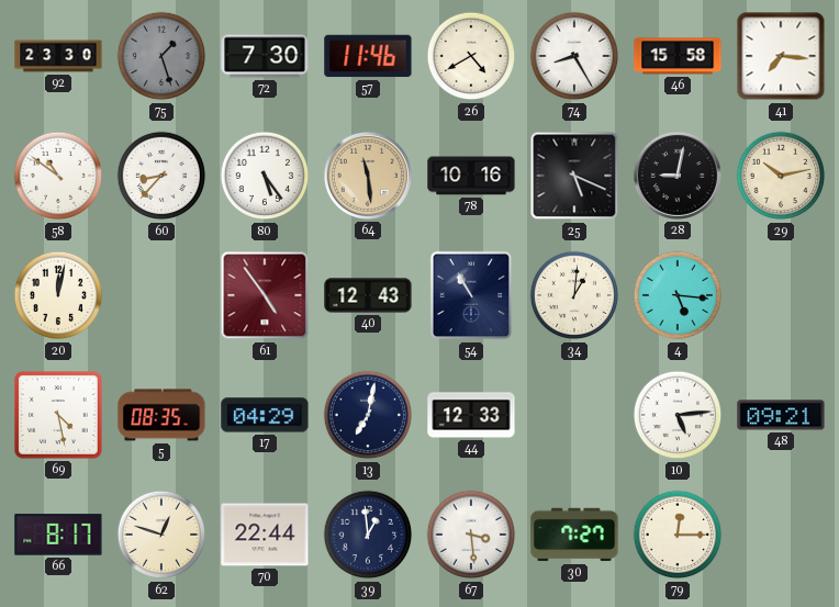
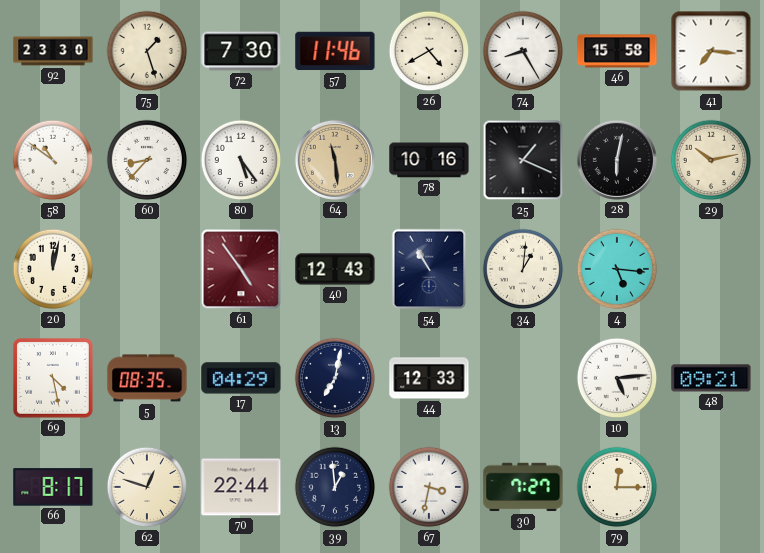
75 dial: grey -> cream
25: 5:19 -> 1:19
28: 9:02 -> 6:02
67: 3:29 -> 3:32
